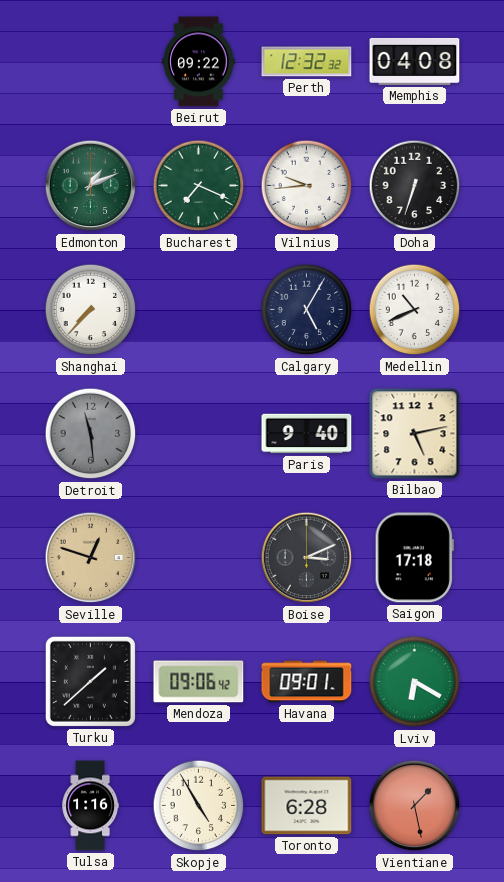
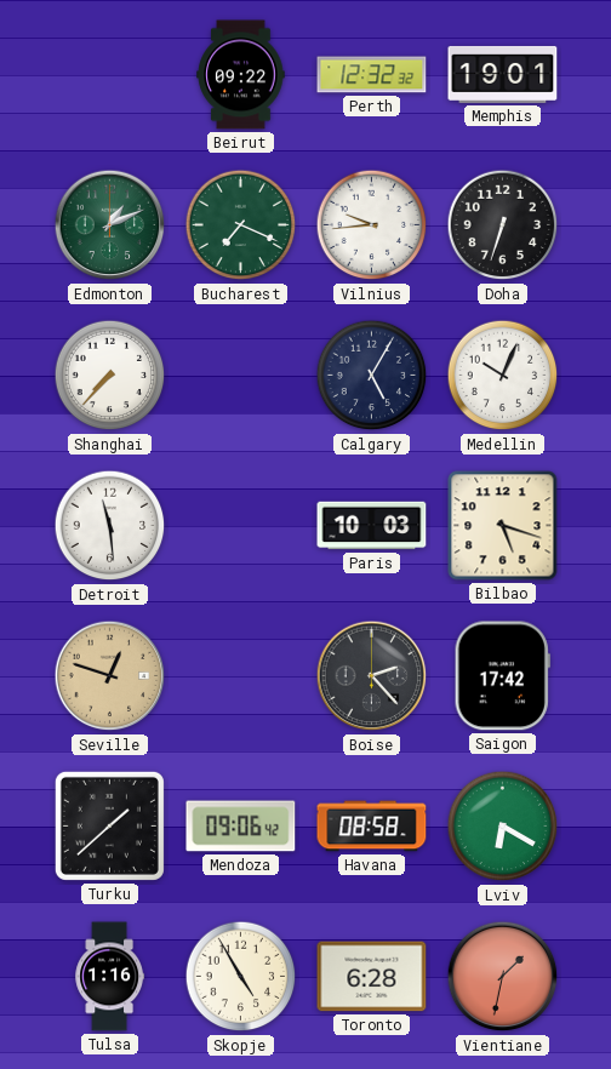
Memphis: 04:08 -> 19:01
Medellin: 10:41 -> 10:04
Detroit dial: grey -> white
Paris: 9:40 -> 10:03
Bilbao: 5:13 -> 5:18
Boise: 3:11 -> 2:23
Saigon: 17:18 -> 17:42
Havana: 09:01 -> 08:58
Vientiane: 1:28 -> 1:32
